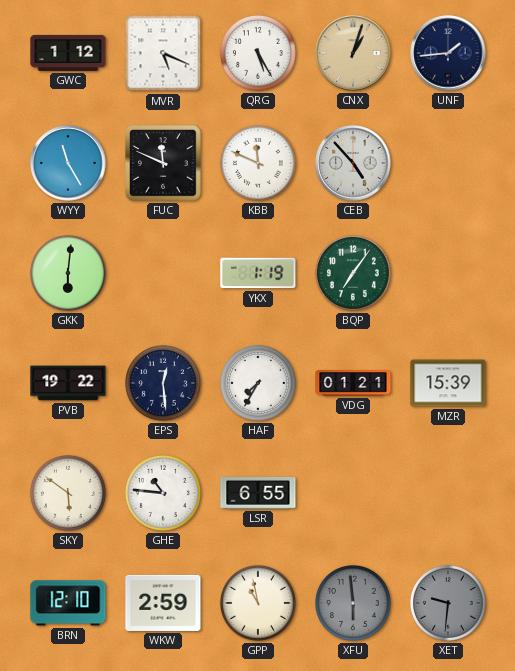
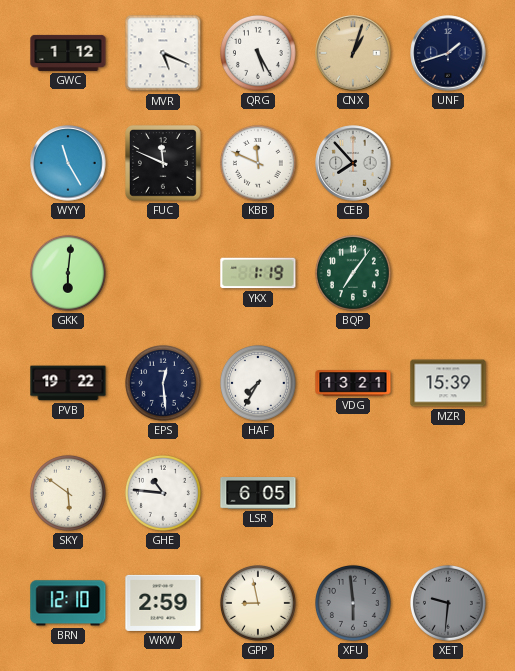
UNF: 1:44 -> 1:42
CEB: 4:53 -> 7:53
VDG: 01:21 -> 13:21
LSR: 6:55 -> 6:05
GPP: 10:58 -> 8:58
